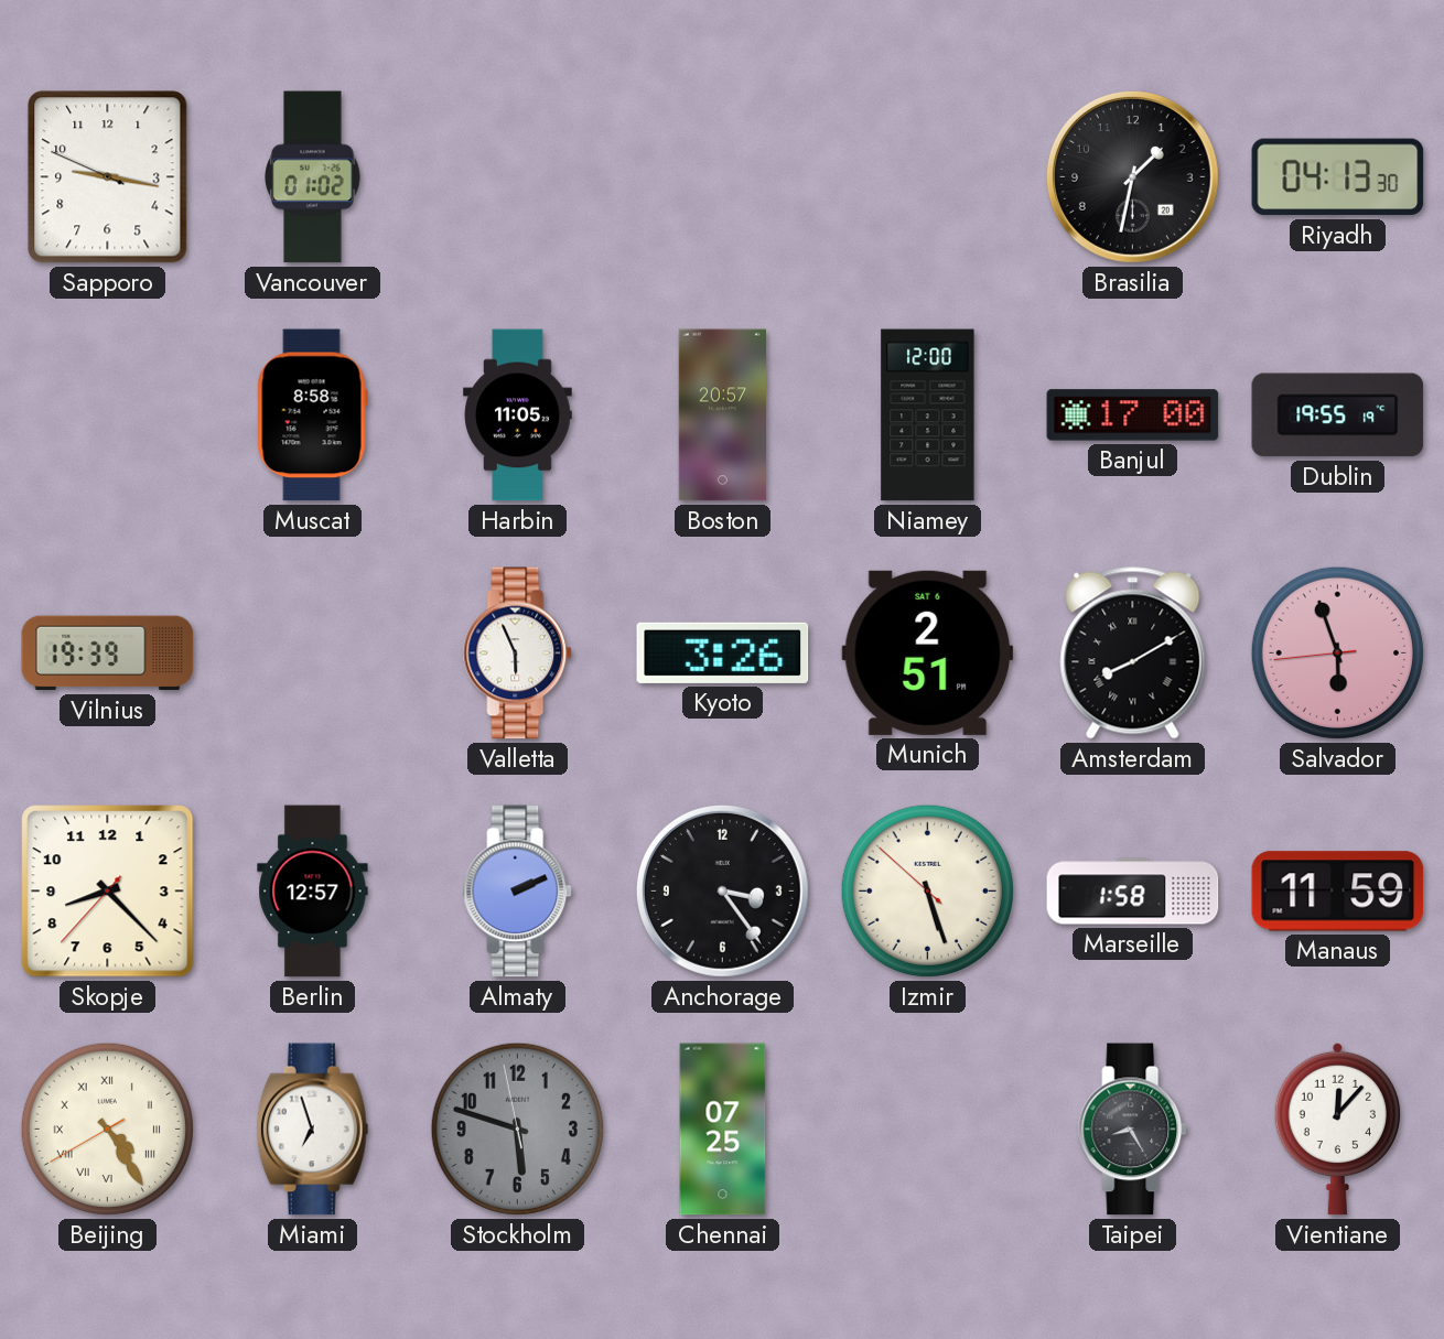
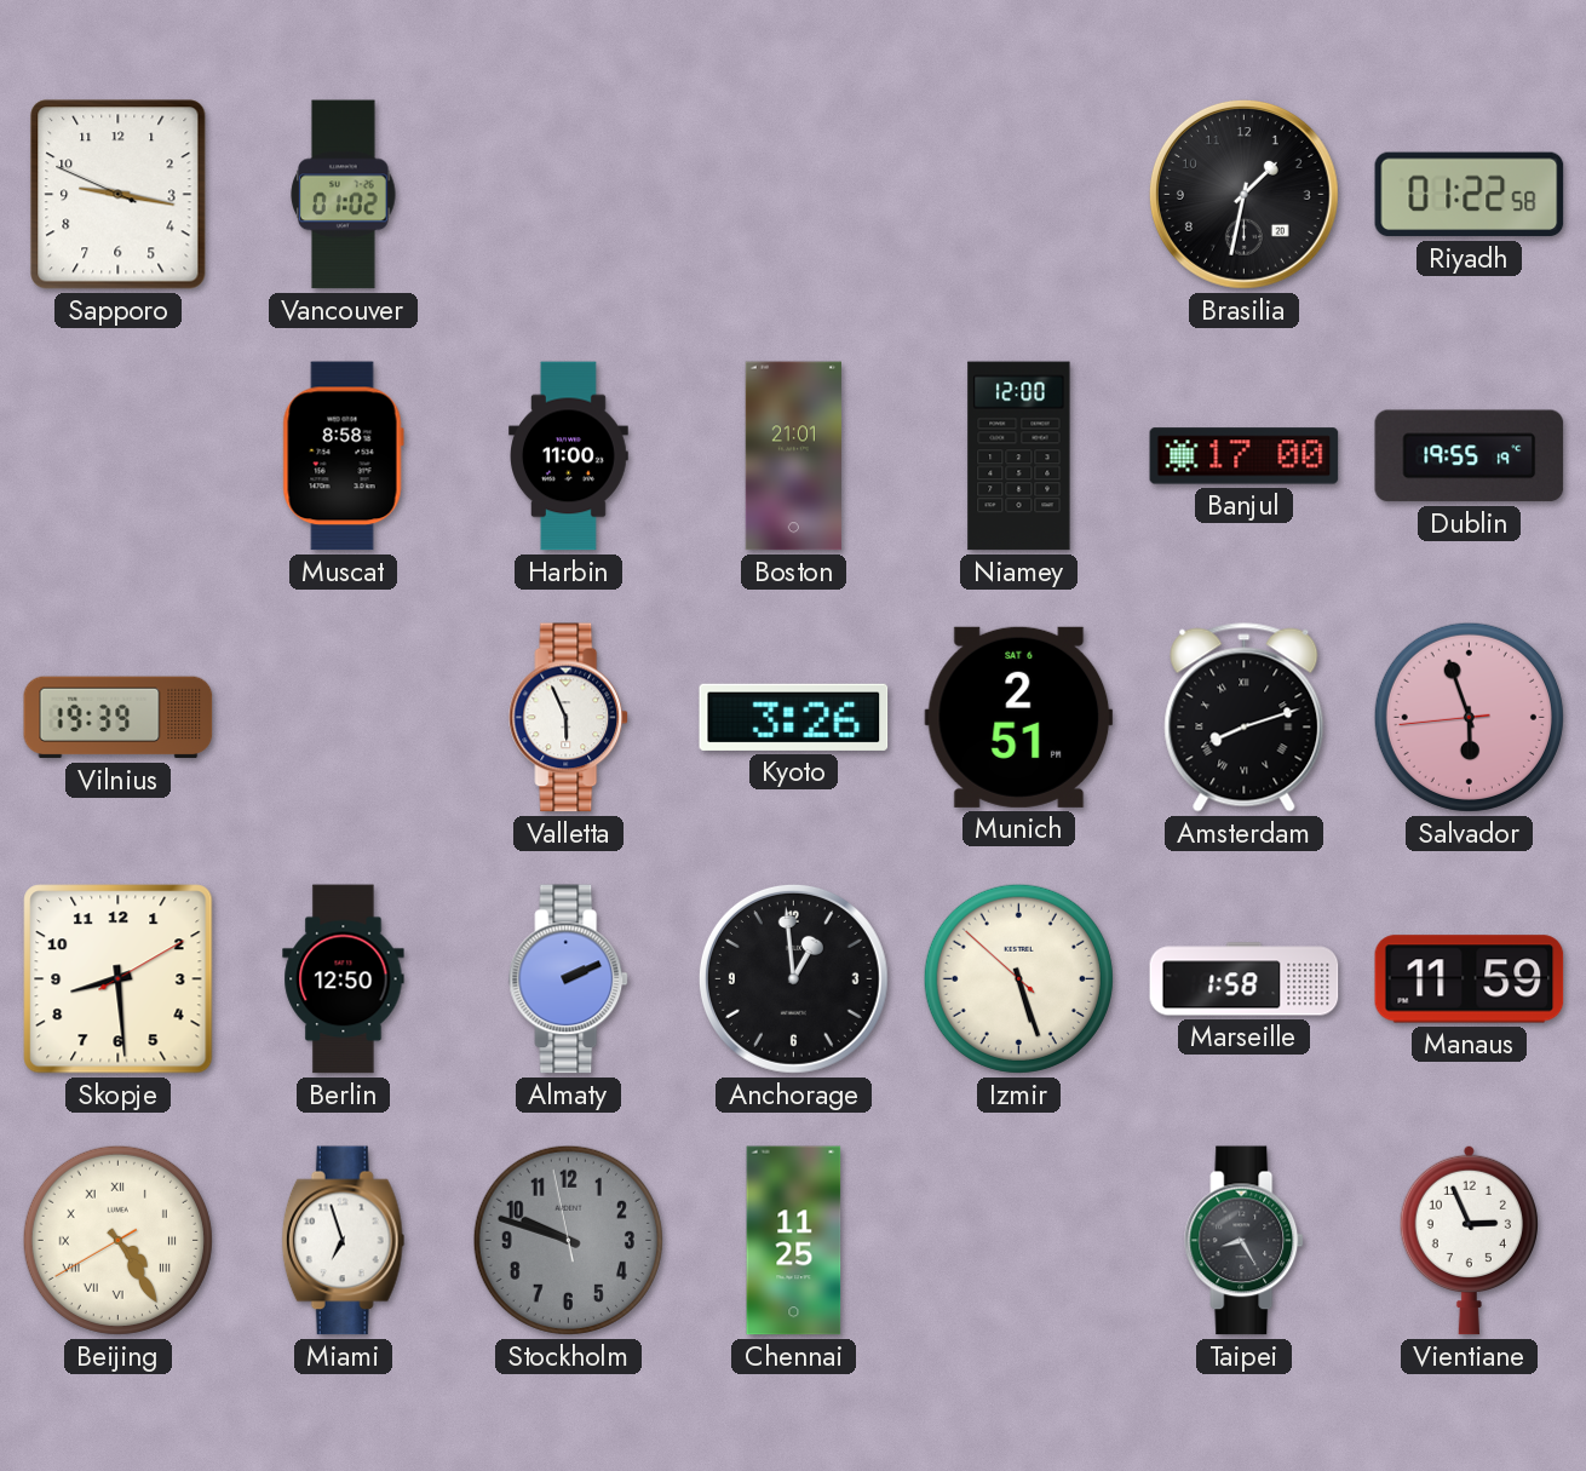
Riyadh: 04:13 -> 01:22
Harbin: 11:05 -> 11:00
Boston: 20:57 -> 21:01
Amsterdam: 8:10 -> 8:12
Skopje: 8:22 -> 8:29
Berlin: 12:57 -> 12:50
Anchorage: 3:24 -> 12:59
Stockholm: 5:47 -> 9:47
Chennai: 07:25 -> 11:25
Vientiane: 12:07 -> 2:56
